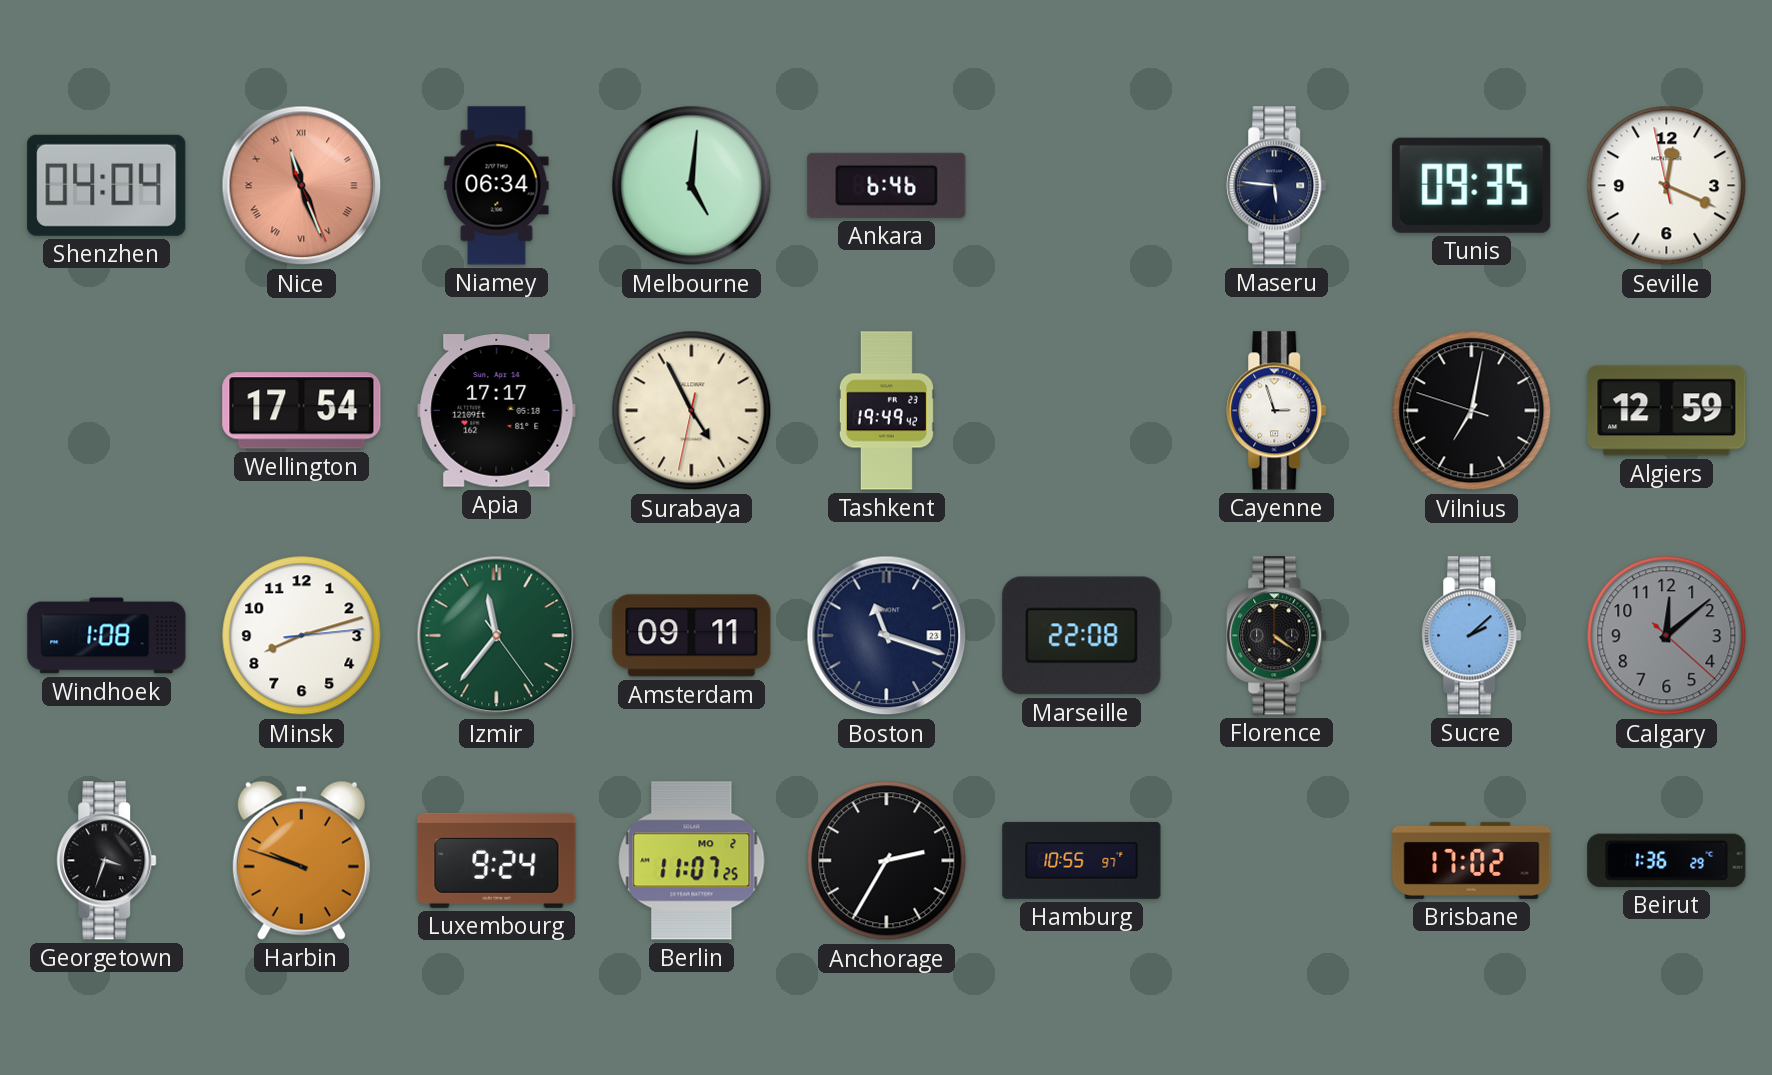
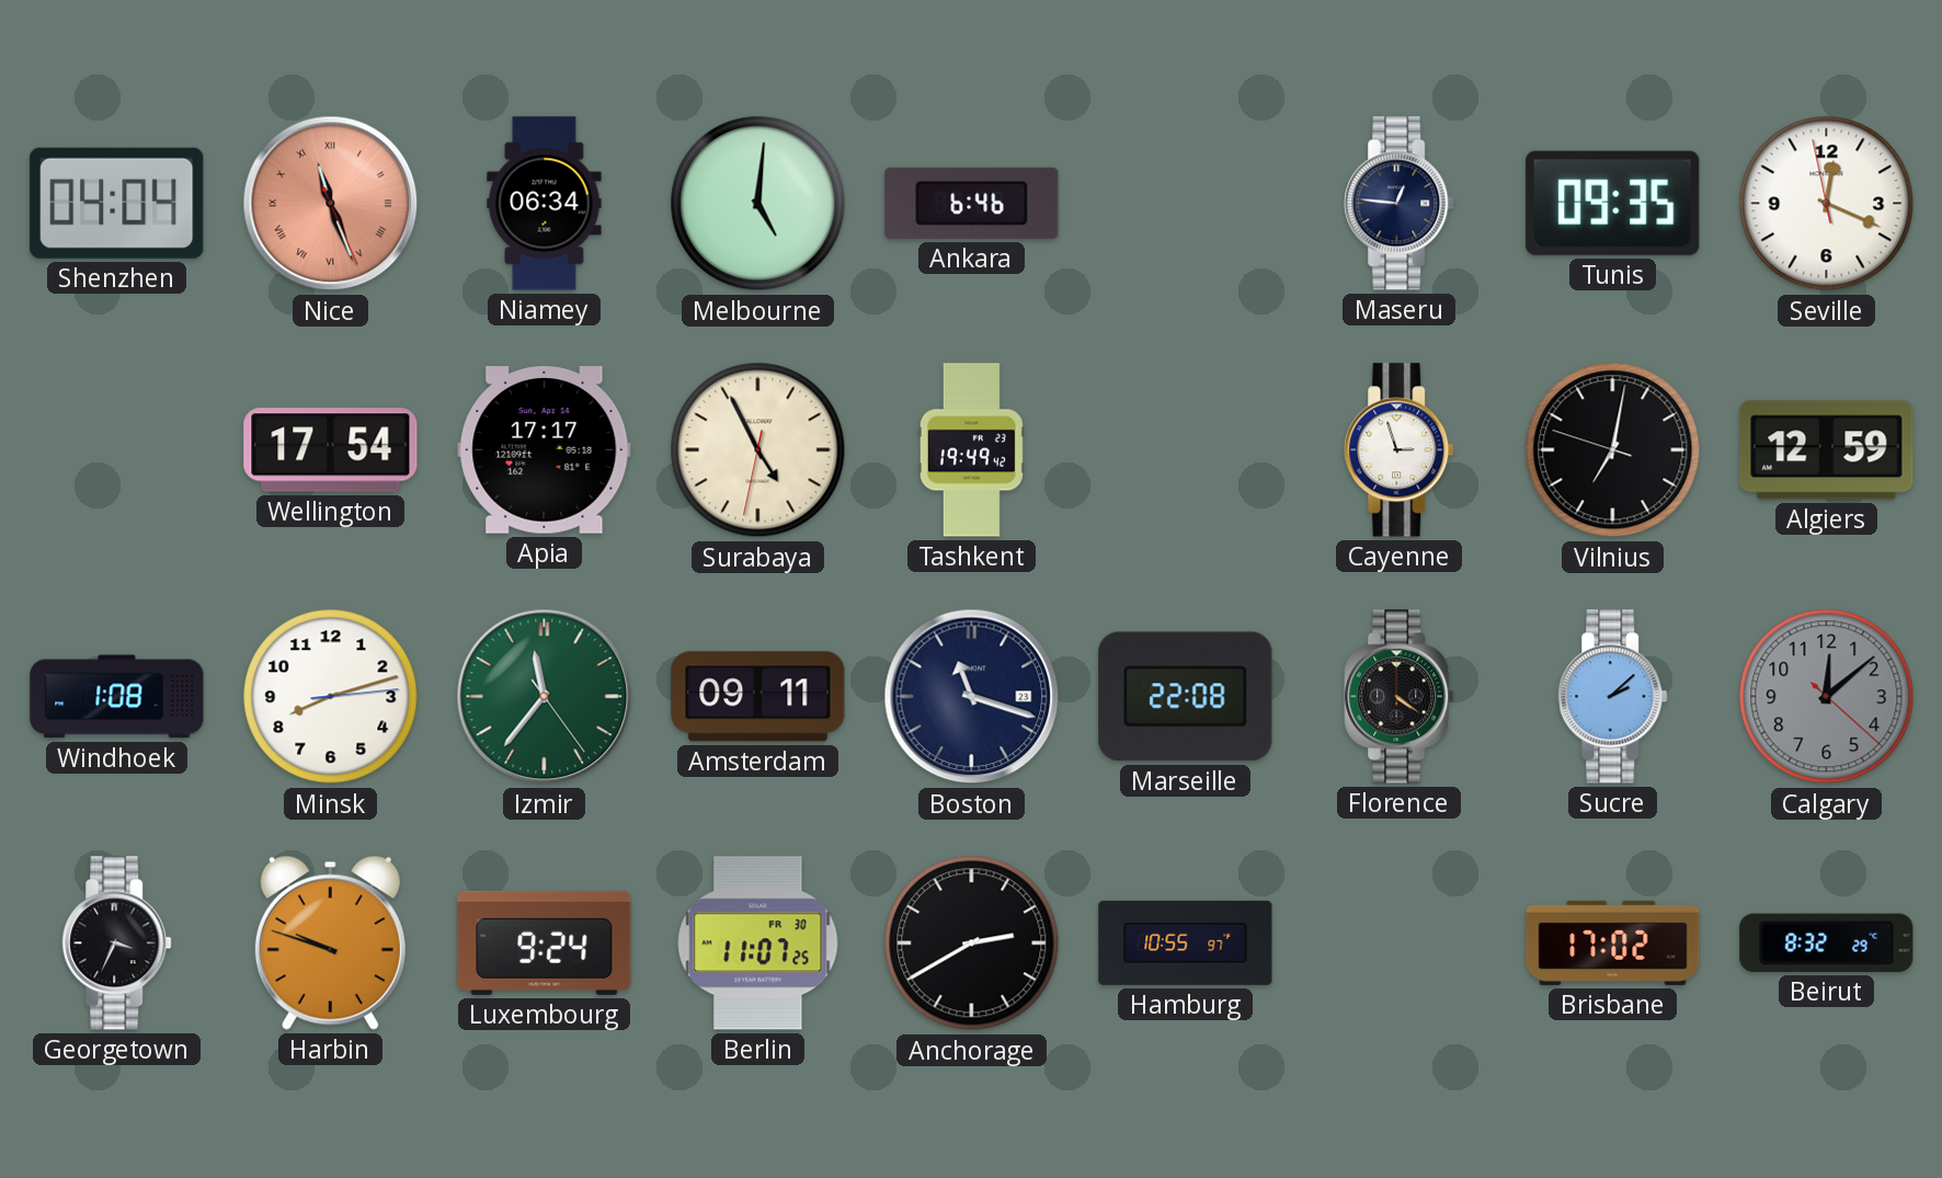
Maseru: 5:46 -> 12:46
Georgetown: 3:33 -> 3:34
Berlin date: MO 2 -> FR 30
Anchorage: 2:35 -> 2:40
Beirut: 1:36 -> 8:32
